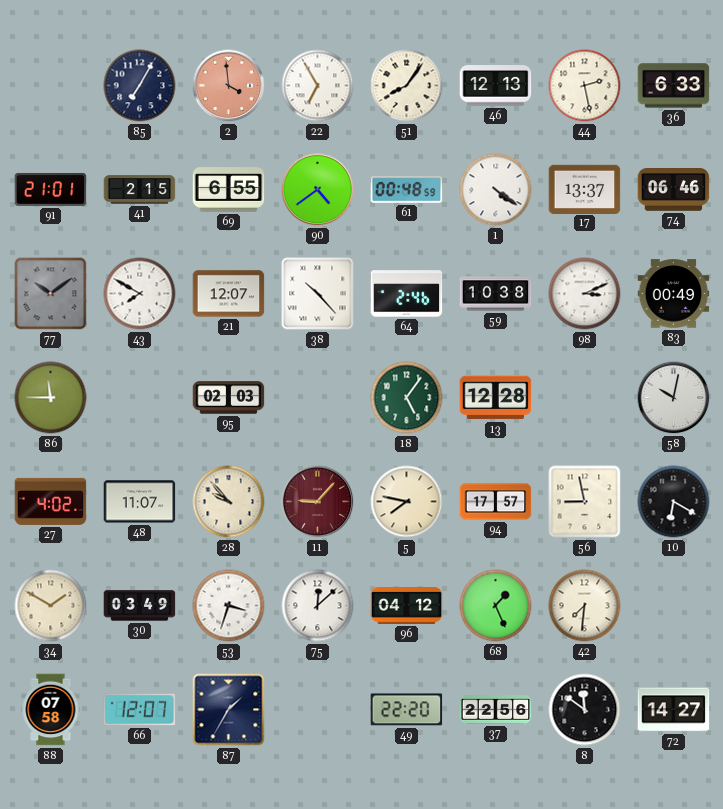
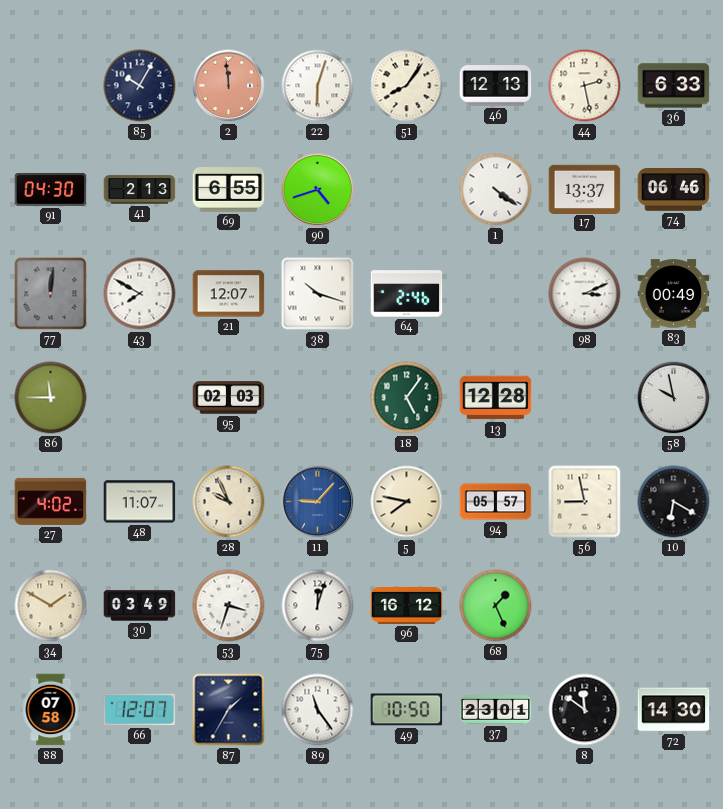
85: 7:05 -> 10:05
2: 3:59 -> 11:59
22: 6:55 -> 6:03
91: 21:01 -> 04:30
41: 2:15 -> 2:13
90: 4:39 -> 4:42
61: 00:48 -> none
77: 10:09 -> 12:01
38: 10:23 -> 10:18
59: 10:38 -> none
58: 10:02 -> 9:58
28: 9:53 -> 9:56
11 dial: burgundy -> blue
94: 17:57 -> 05:57
75: 12:08 -> 12:03
96: 04:12 -> 16:12
42: 7:31 -> none
89: none -> 11:24
49: 22:20 -> 10:50
37: 22:56 -> 23:01
72: 14:27 -> 14:30
